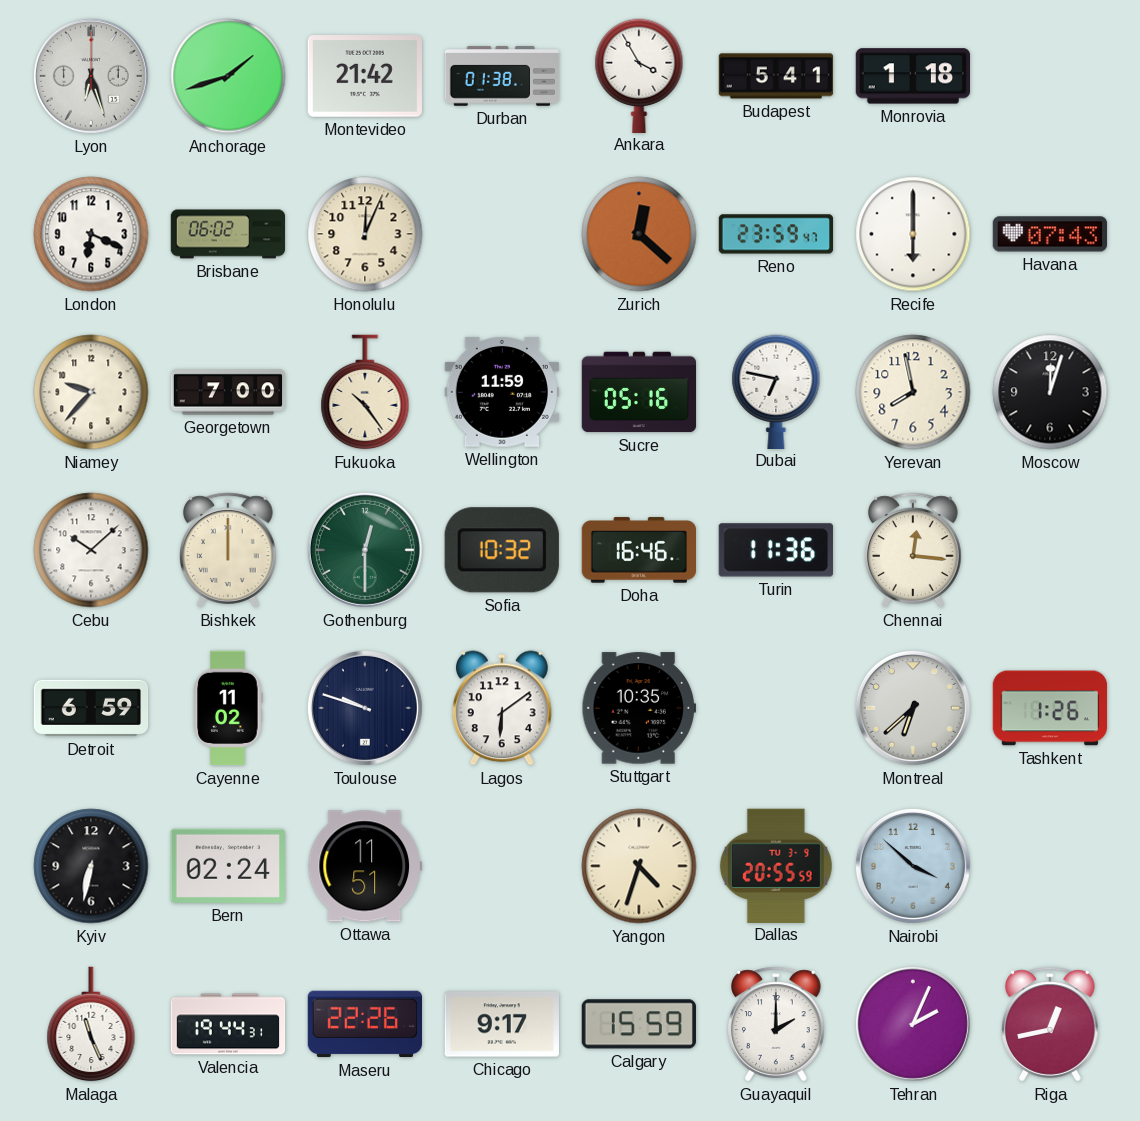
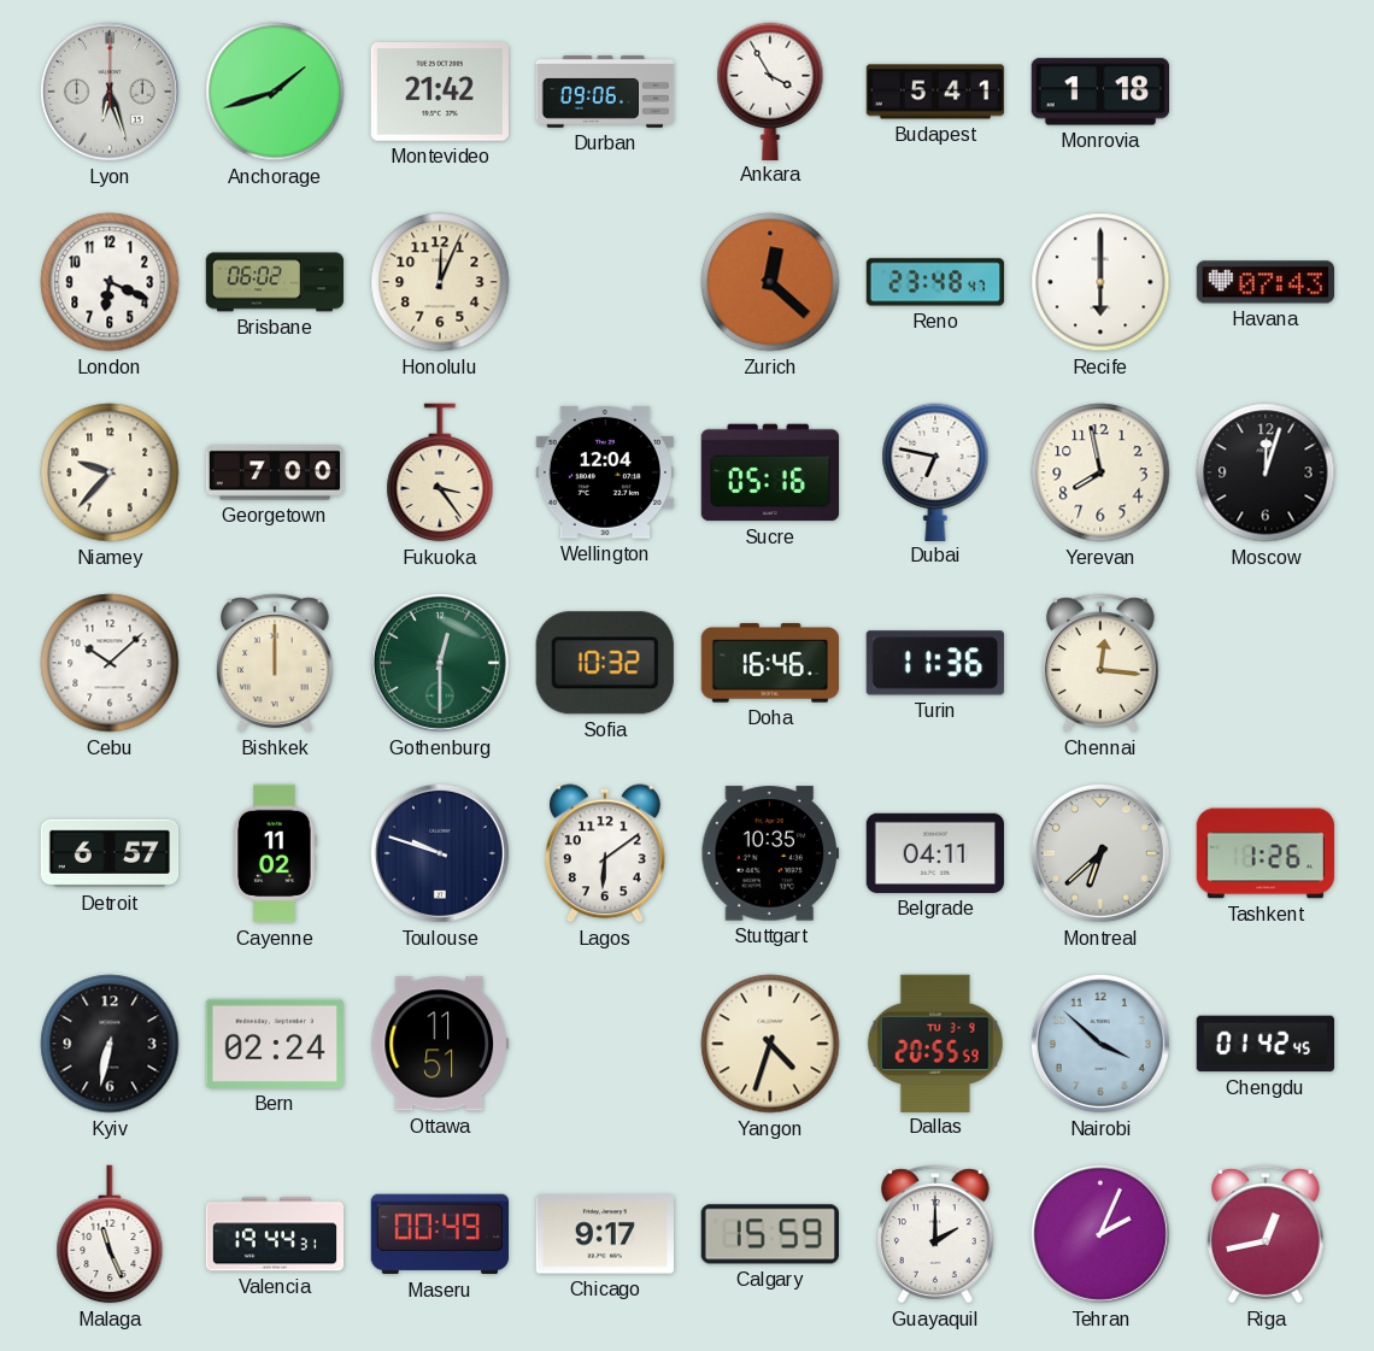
Durban: 01:38 -> 09:06
Reno: 23:59 -> 23:48
Fukuoka: 10:24 -> 3:24
Wellington: 11:59 -> 12:04
Detroit: 6:59 -> 6:57
Belgrade: none -> 04:11
Chengdu: none -> 01:42
Maseru: 22:26 -> 00:49
